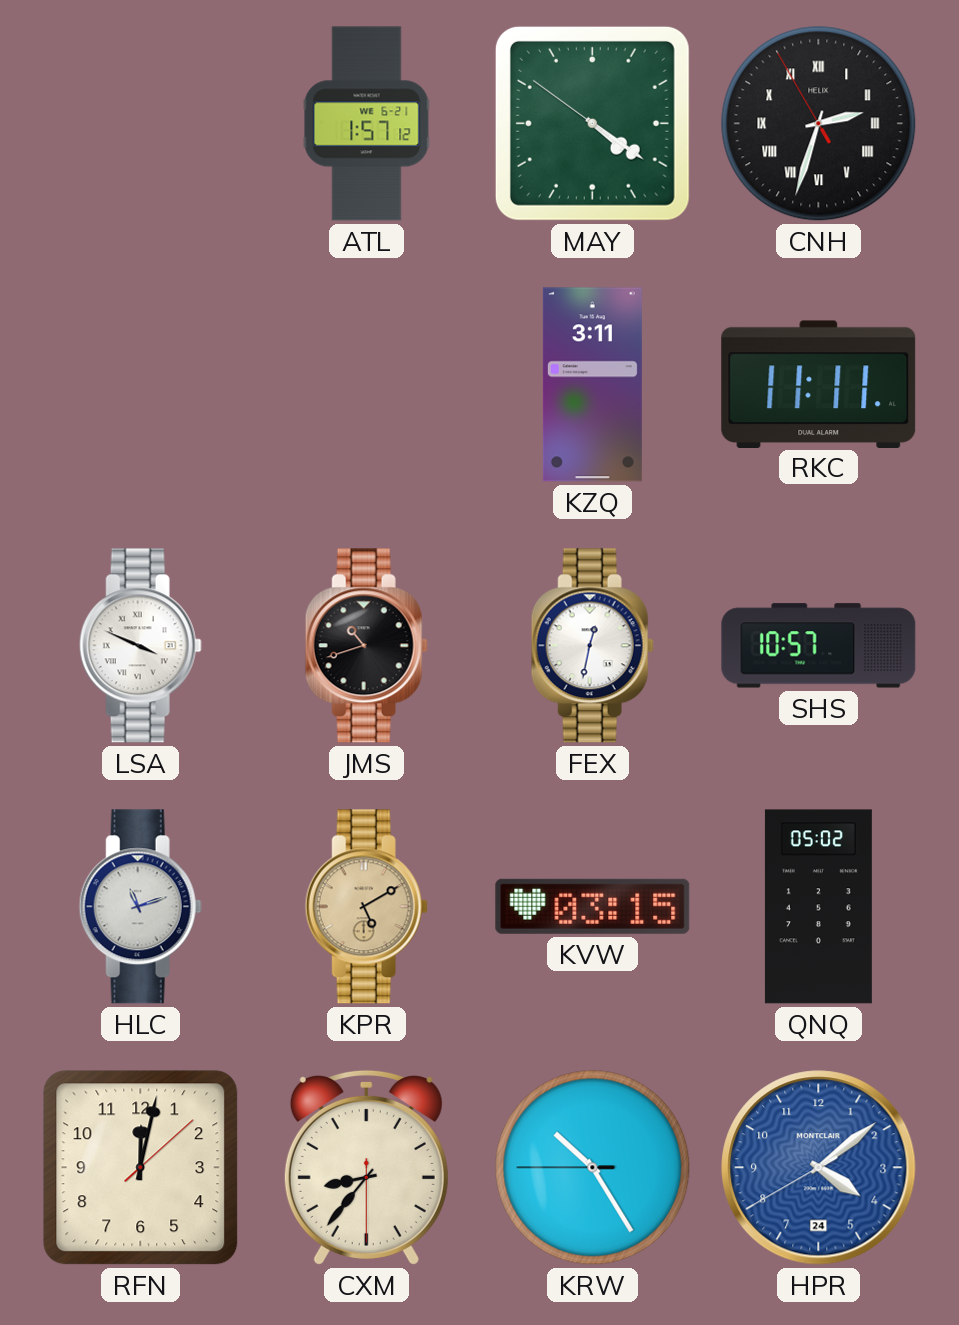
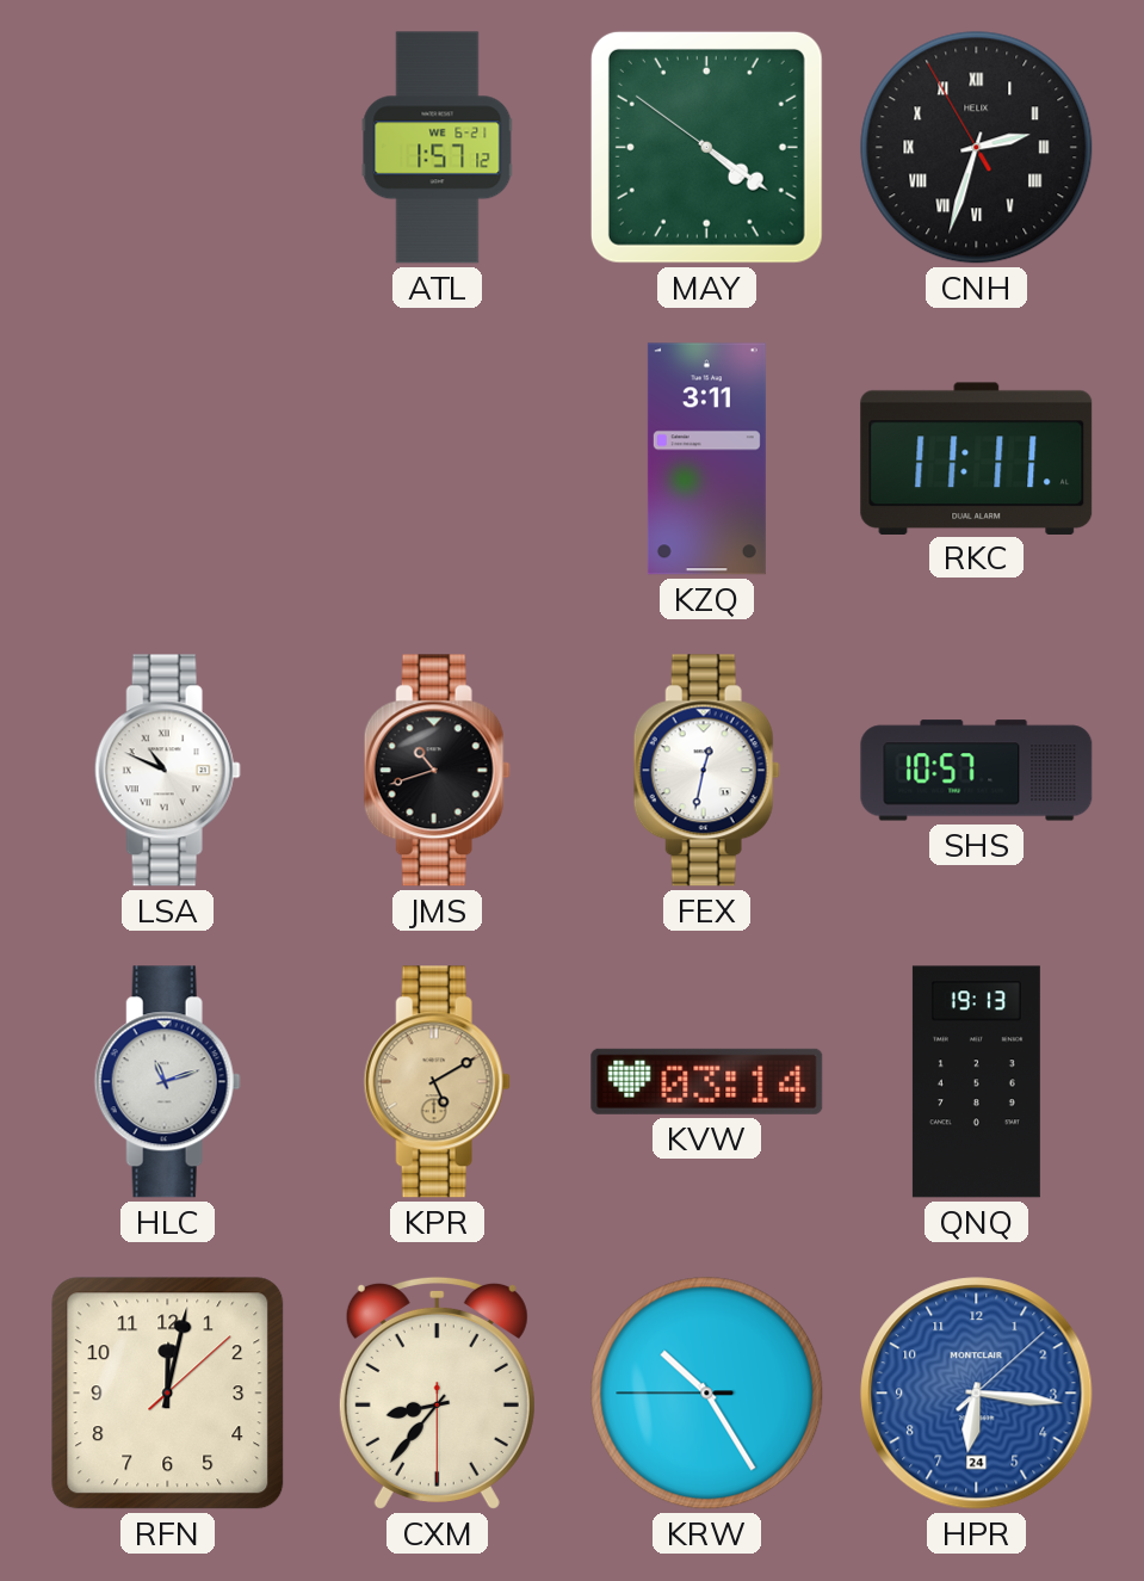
LSA: 3:49 -> 10:49
KVW: 03:15 -> 03:14
QNQ: 05:02 -> 19:13
HPR: 4:08 -> 6:16
